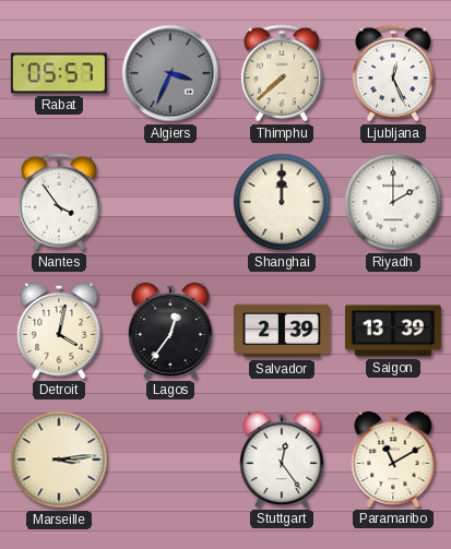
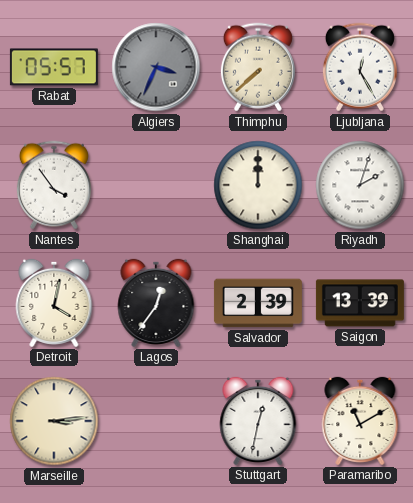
Ljubljana: 12:26 -> 12:25
Riyadh: 2:00 -> 2:03
Stuttgart: 12:24 -> 12:32
